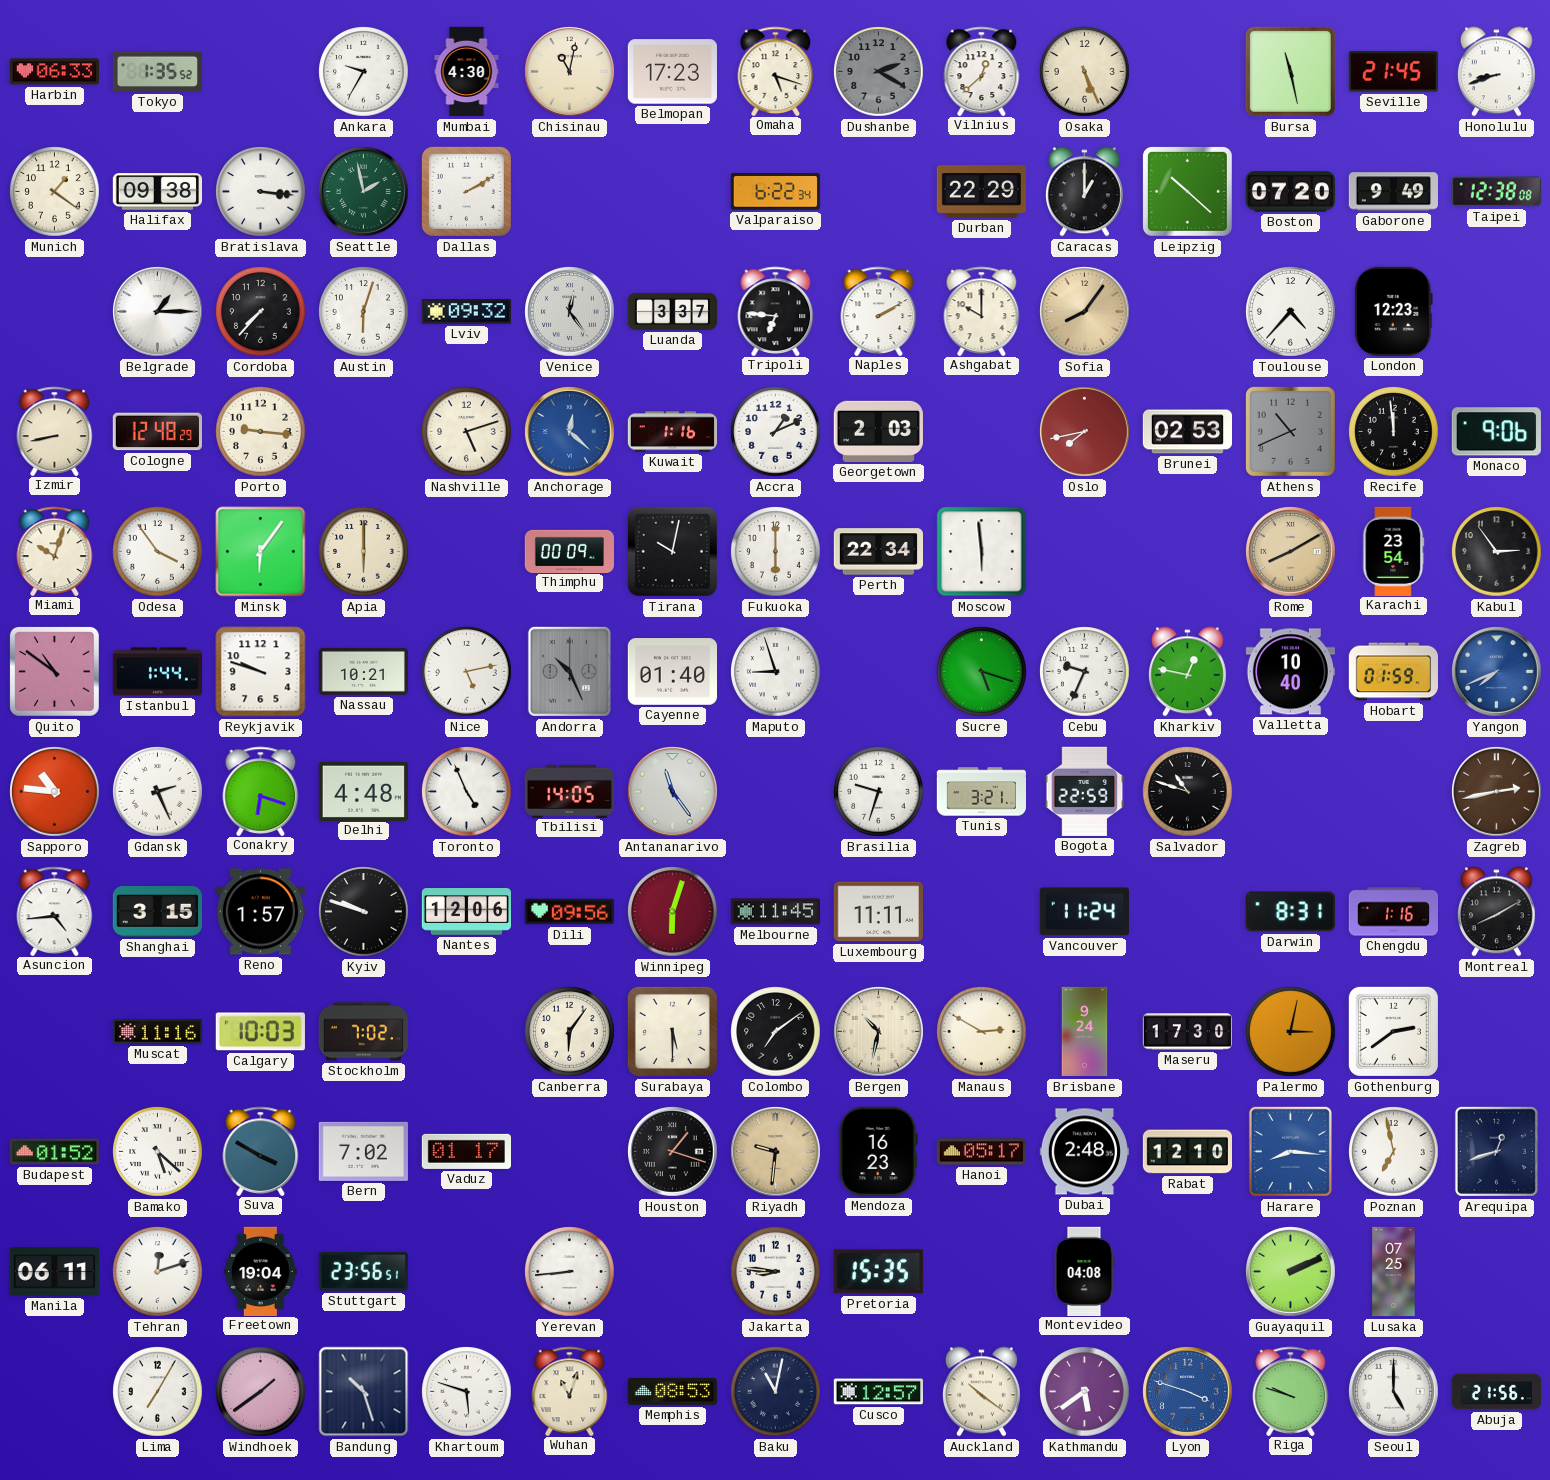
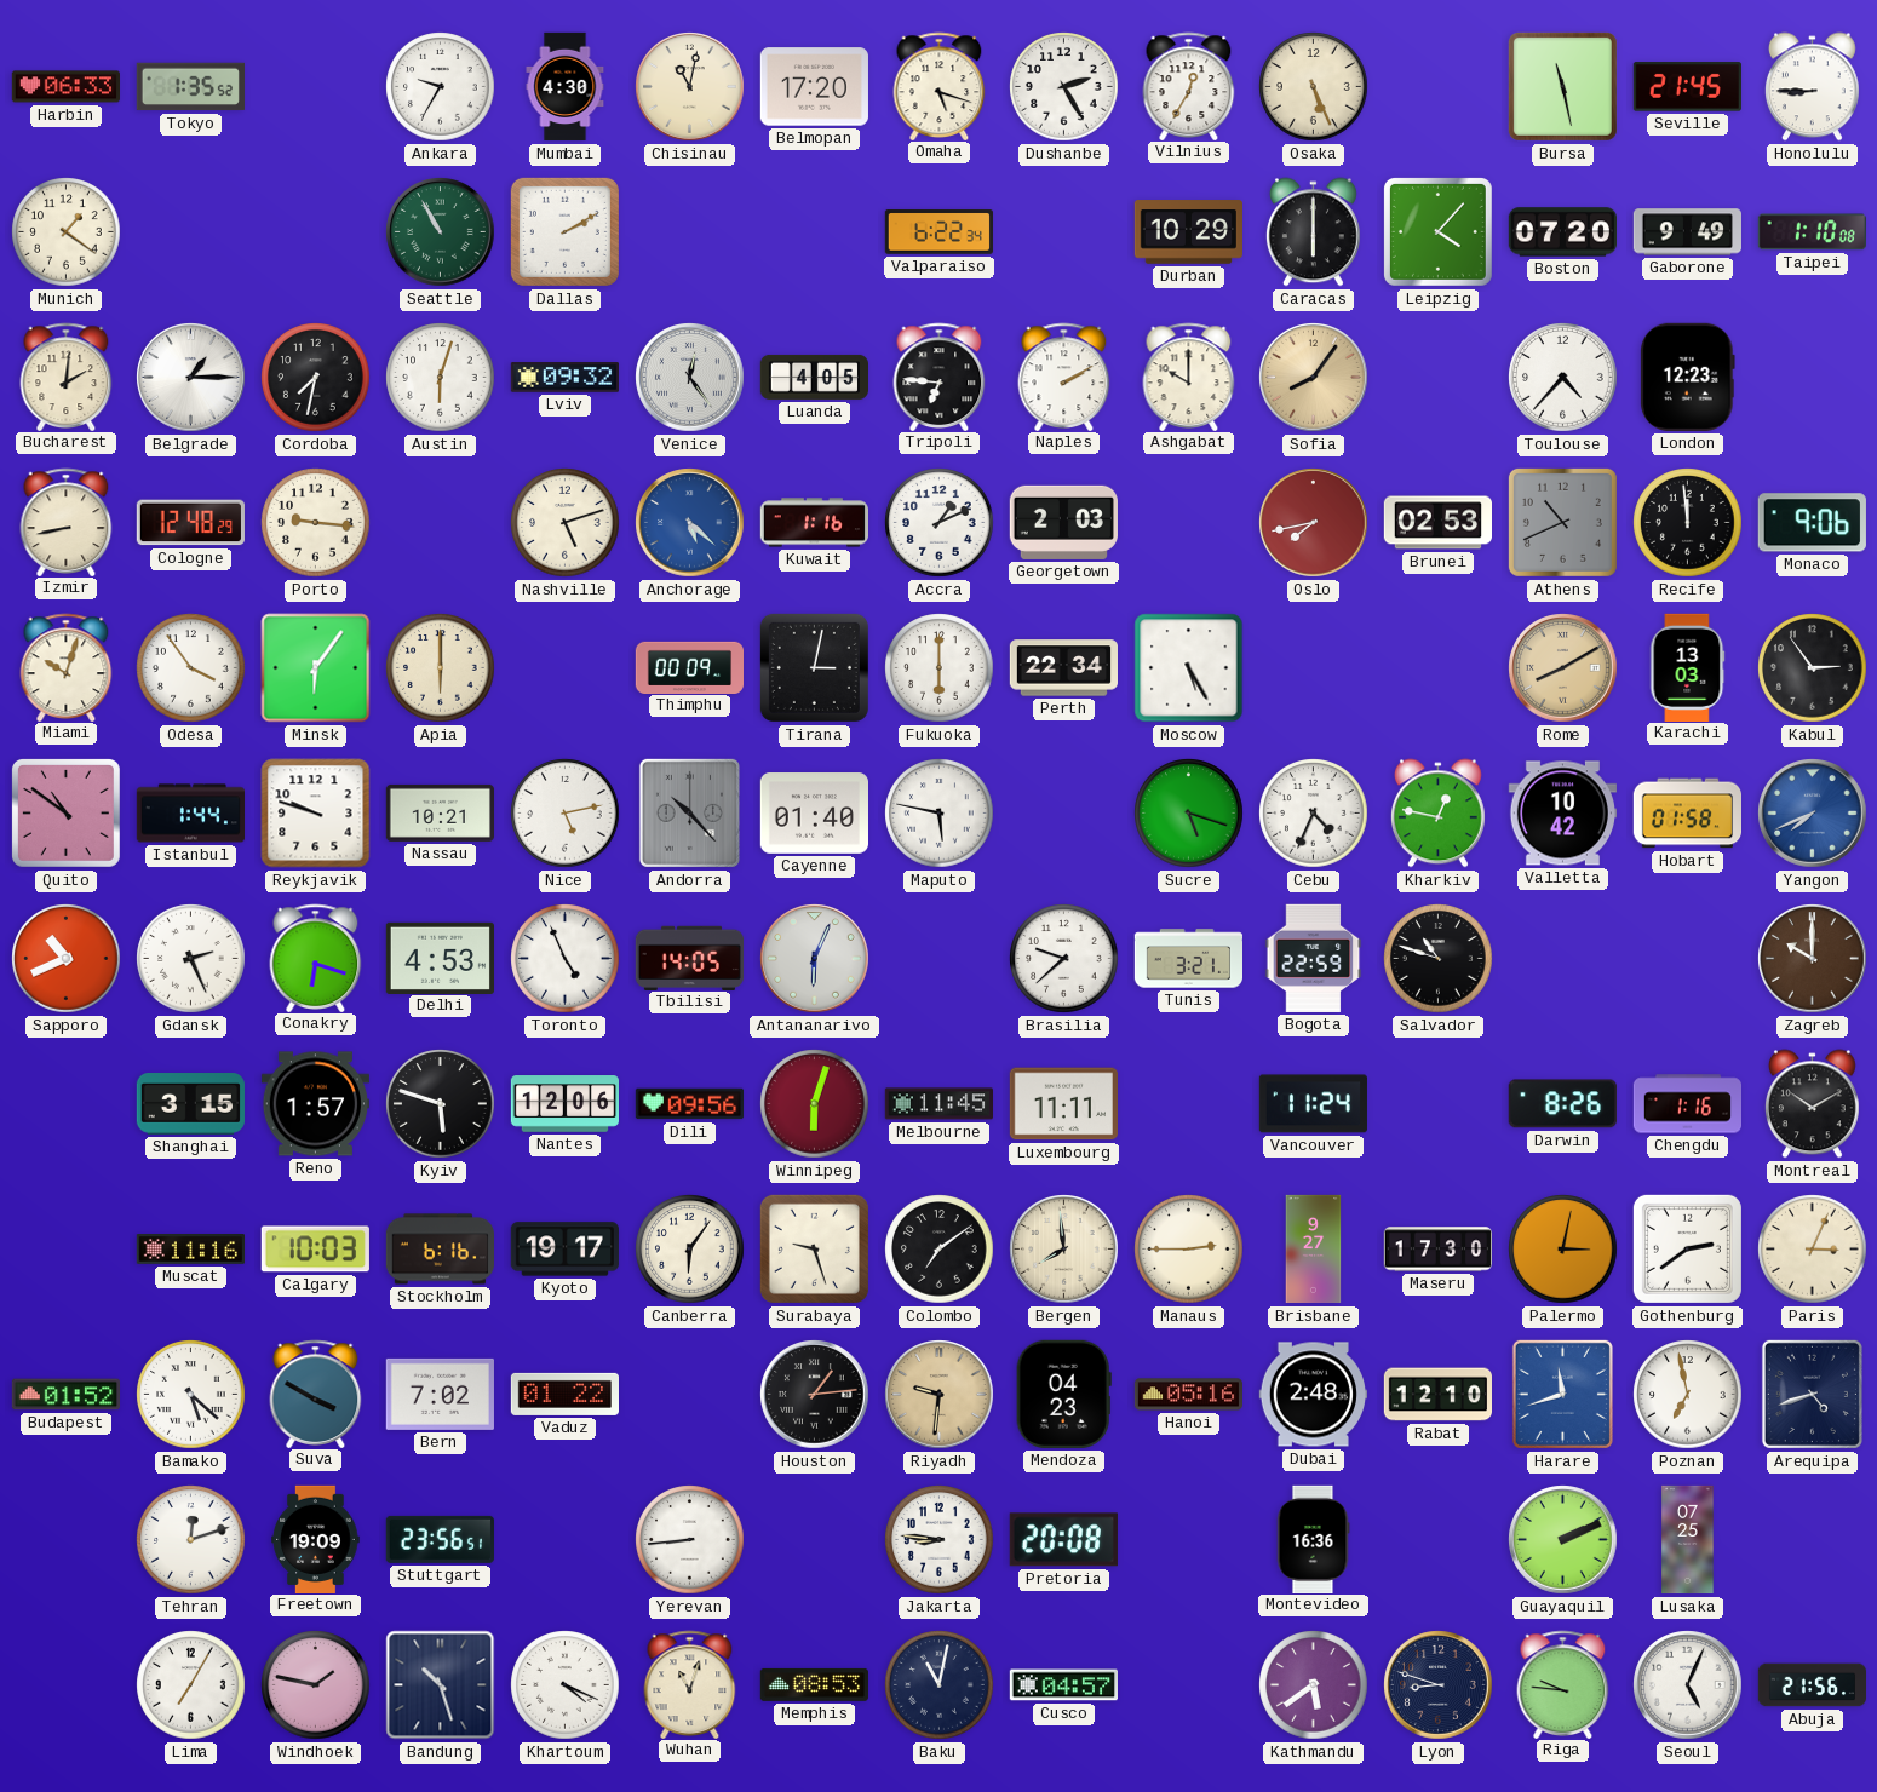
Belmopan: 17:23 -> 17:20
Dushanbe: 2:20 -> 2:25
Dushanbe dial: grey -> white
Vilnius: 12:38 -> 12:35
Honolulu: 8:42 -> 8:45
Halifax: 09:38 -> none
Bratislava: 3:16 -> none
Seattle: 1:58 -> 10:55
Durban: 22:29 -> 10:29
Caracas: 1:00 -> 6:00
Leipzig: 10:22 -> 4:07
Taipei: 12:38 -> 1:10
Bucharest: none -> 2:01
Cordoba: 7:37 -> 7:32
Luanda: 3:37 -> 4:05
Anchorage: 12:22 -> 5:22
Tirana: 10:02 -> 3:02
Moscow: 5:59 -> 5:25
Karachi: 23:54 -> 13:03
Andorra: 10:26 -> 10:23
Maputo: 8:57 -> 5:47
Cebu: 9:34 -> 4:34
Valletta: 10:40 -> 10:42
Hobart: 01:59 -> 01:58
Sapporo: 10:46 -> 10:41
Delhi: 4:48 -> 4:53
Antananarivo: 11:24 -> 6:04
Brasilia: 9:33 -> 9:38
Zagreb: 2:43 -> 10:00
Asuncion: 4:44 -> none
Kyiv: 9:48 -> 5:48
Darwin: 8:31 -> 8:26
Montreal: 8:10 -> 10:10
Stockholm: 7:02 -> 6:16
Kyoto: none -> 19:17
Surabaya: 5:30 -> 9:27
Bergen: 10:32 -> 7:59
Manaus: 2:50 -> 2:45
Brisbane: 9:24 -> 9:27
Paris: none -> 3:04
Vaduz: 01:17 -> 01:22
Houston: 1:18 -> 1:14
Mendoza: 16:23 -> 04:23
Hanoi: 05:17 -> 05:16
Harare: 8:16 -> 11:42
Arequipa: 12:42 -> 4:42
Manila: 06:11 -> none
Freetown: 19:04 -> 19:09
Pretoria: 15:35 -> 20:08
Montevideo: 04:08 -> 16:36
Windhoek: 1:39 -> 1:47
Khartoum: 5:48 -> 4:19
Cusco: 12:57 -> 04:57
Auckland: 10:21 -> none
Lyon: 3:48 -> 8:48
Lyon dial: blue -> navy
Riga: 9:48 -> 9:46
Seoul: 5:00 -> 5:04
